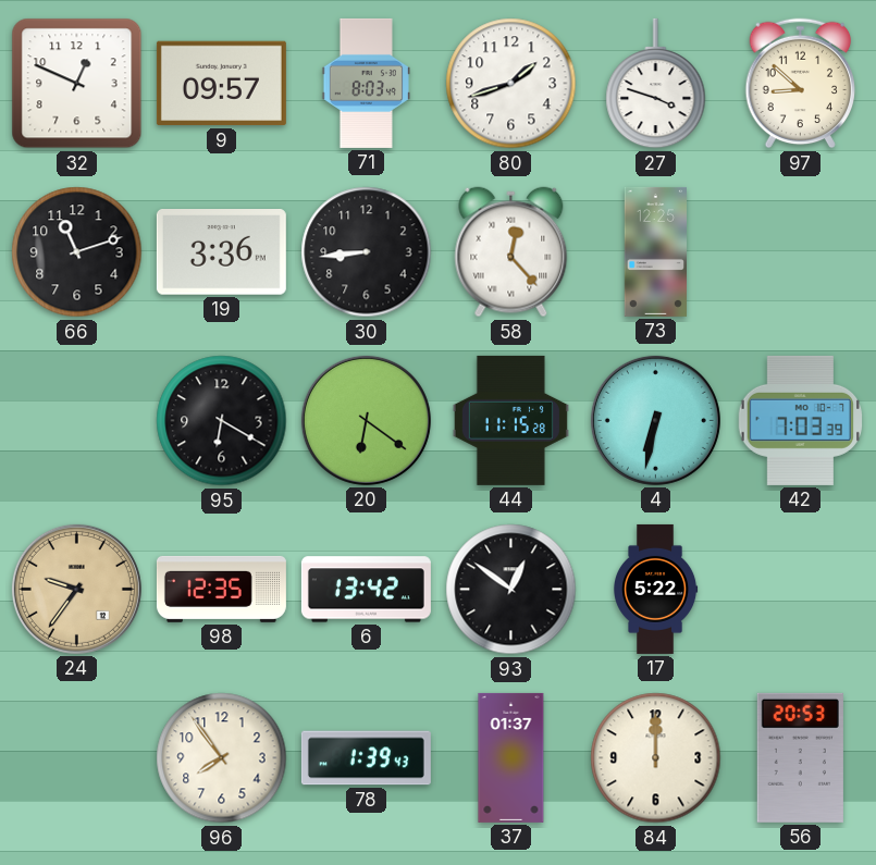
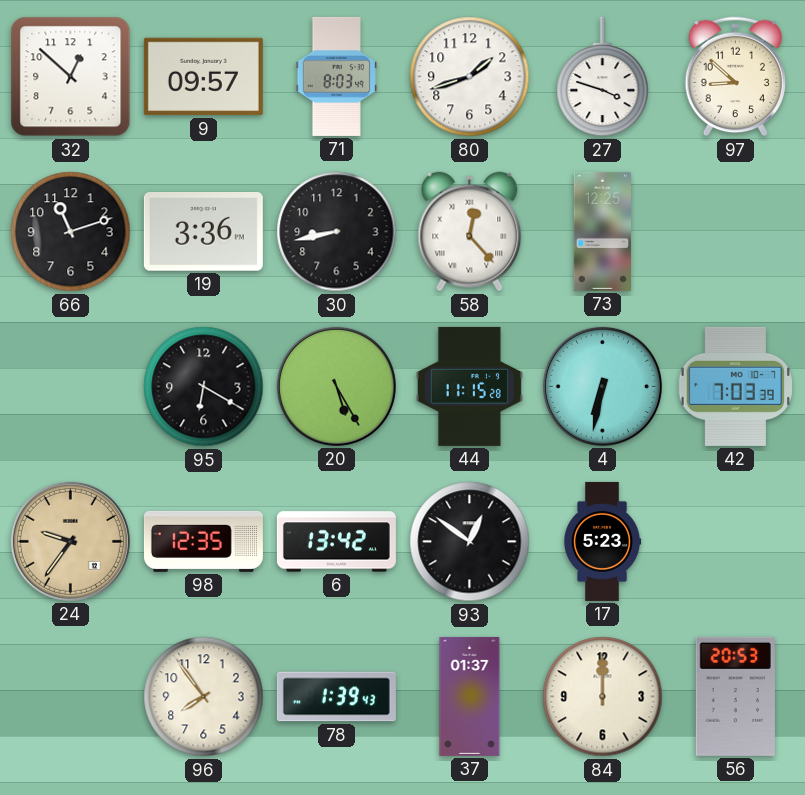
32: 12:49 -> 12:52
30: 8:44 -> 8:43
20: 6:21 -> 5:25
17: 5:22 -> 5:23
